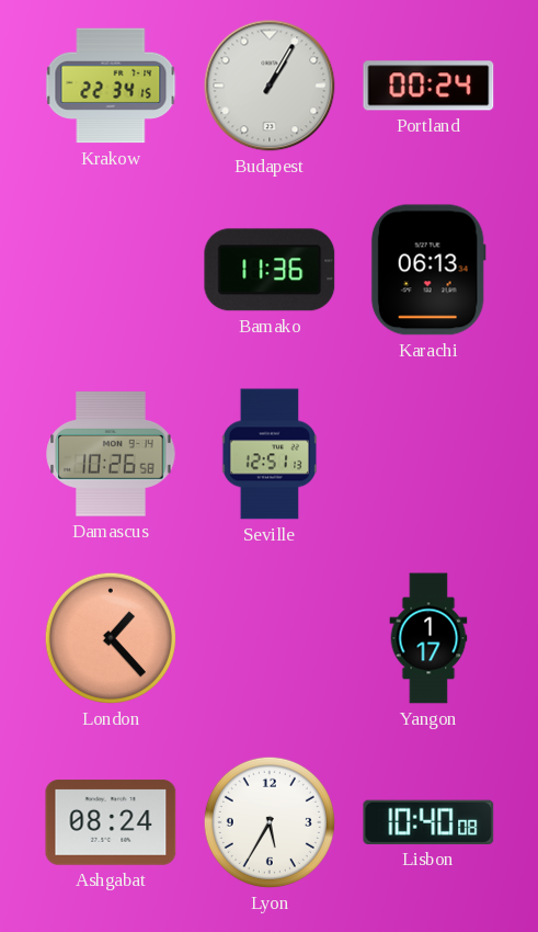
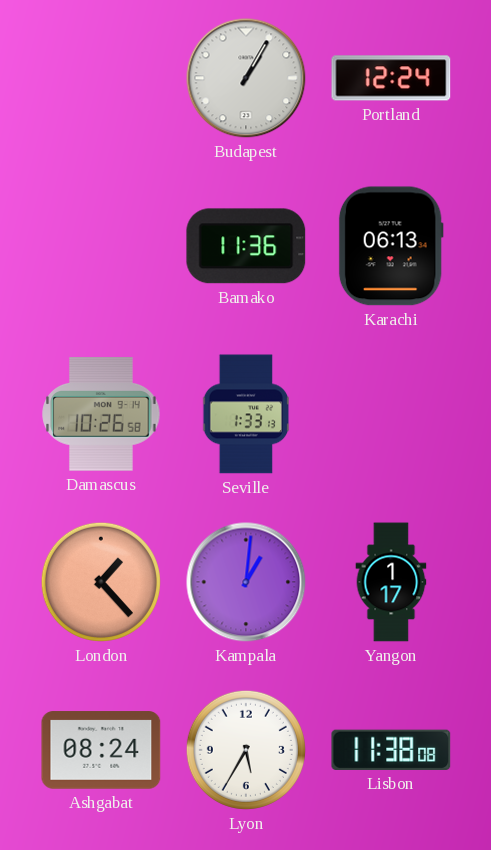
Krakow: 22:34 -> none
Portland: 00:24 -> 12:24
Seville: 12:51 -> 1:33
Kampala: none -> 1:01
Lisbon: 10:40 -> 11:38
